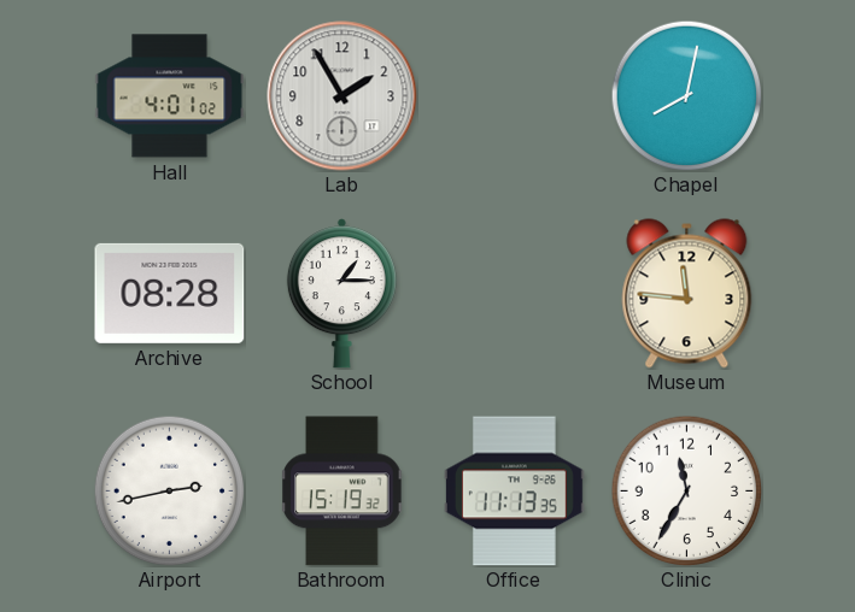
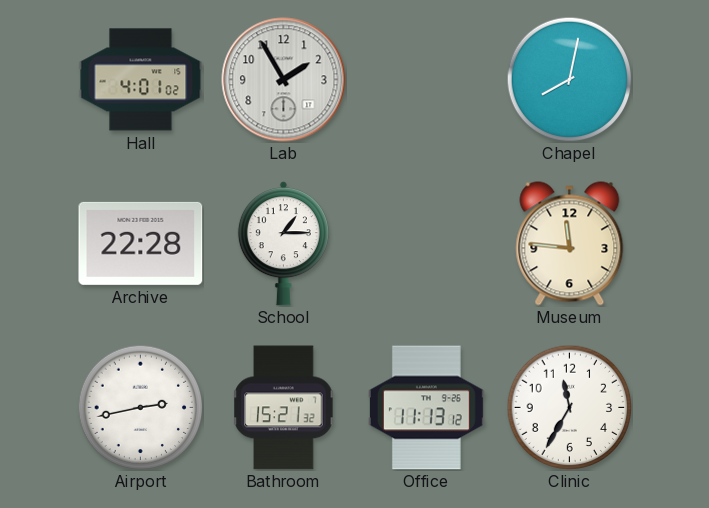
Archive: 08:28 -> 22:28
Bathroom: 15:19 -> 15:21
Office: 11:13:35 -> 11:13:12
